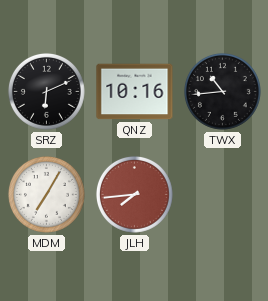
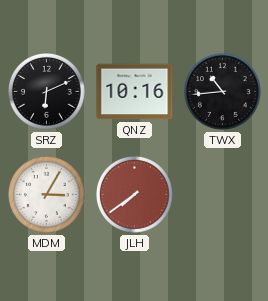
MDM: 7:05 -> 3:05
JLH: 7:44 -> 7:39
